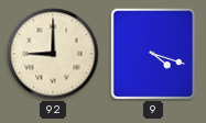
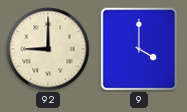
9: 4:18 -> 4:00
